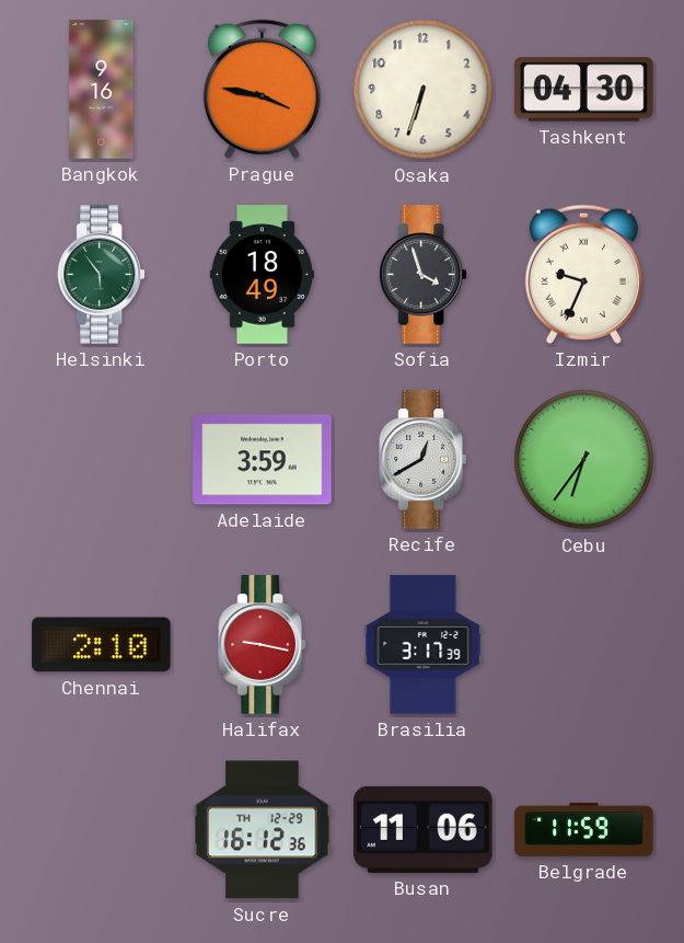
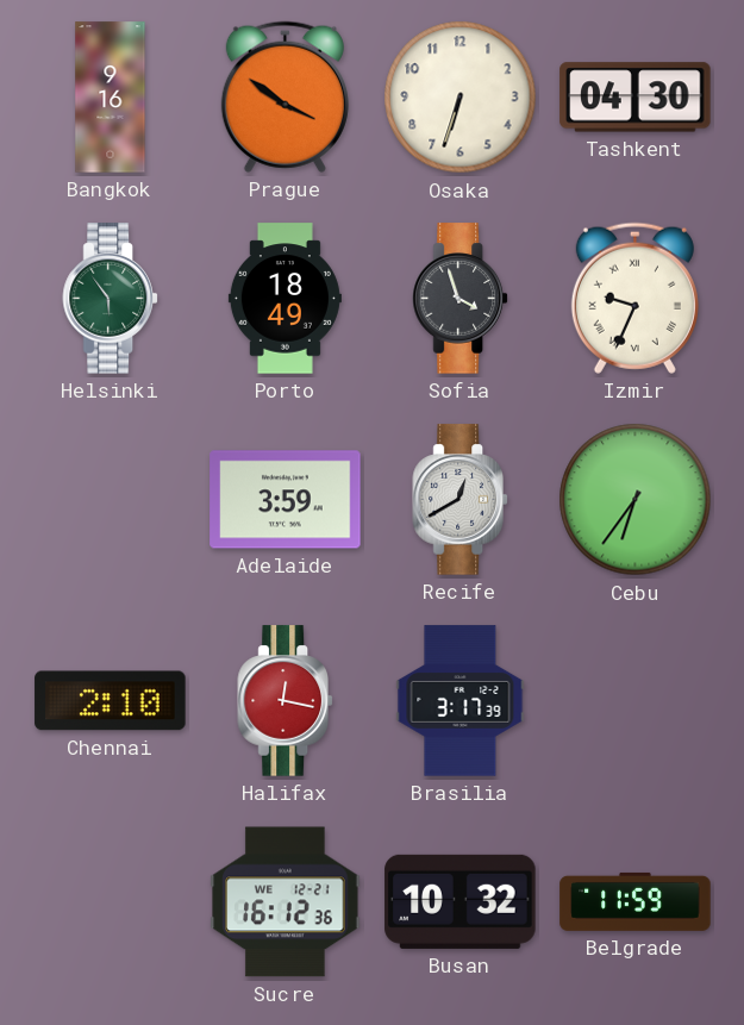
Prague: 3:47 -> 3:51
Halifax: 9:17 -> 12:17
Sucre date: TH 12-29 -> WE 12-21
Busan: 11:06 -> 10:32
